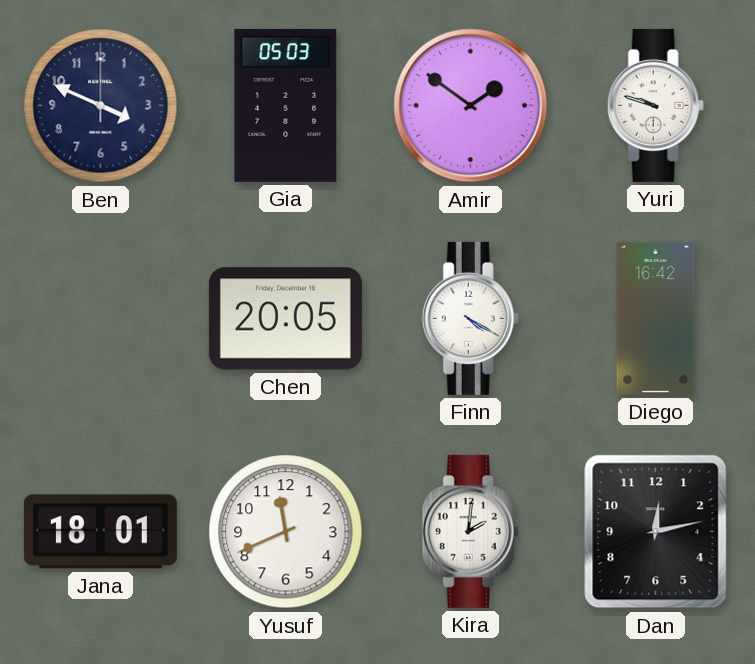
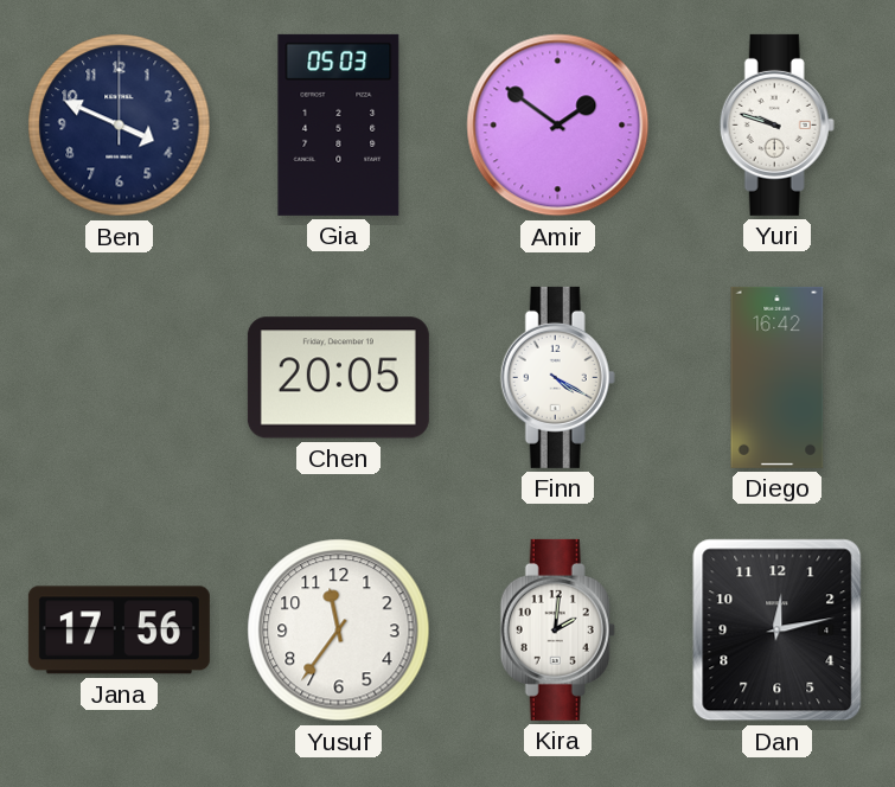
Jana: 18:01 -> 17:56
Yusuf: 11:41 -> 11:36
